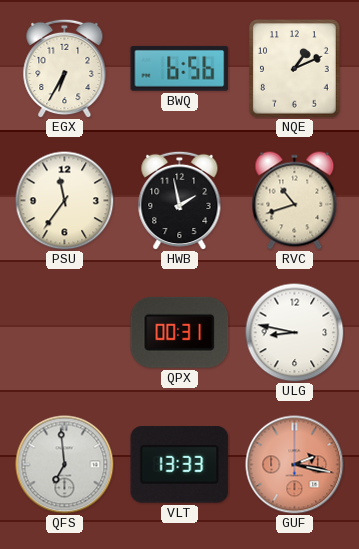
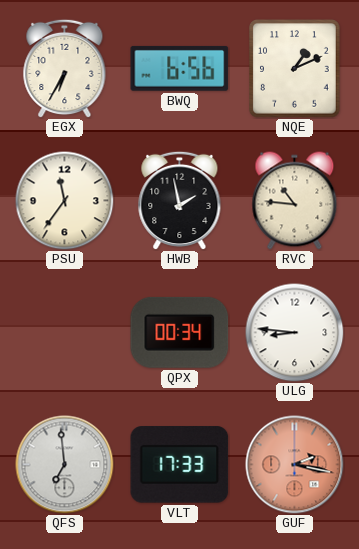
RVC: 10:42 -> 10:46
QPX: 00:31 -> 00:34
ULG: 8:47 -> 8:46
VLT: 13:33 -> 17:33
